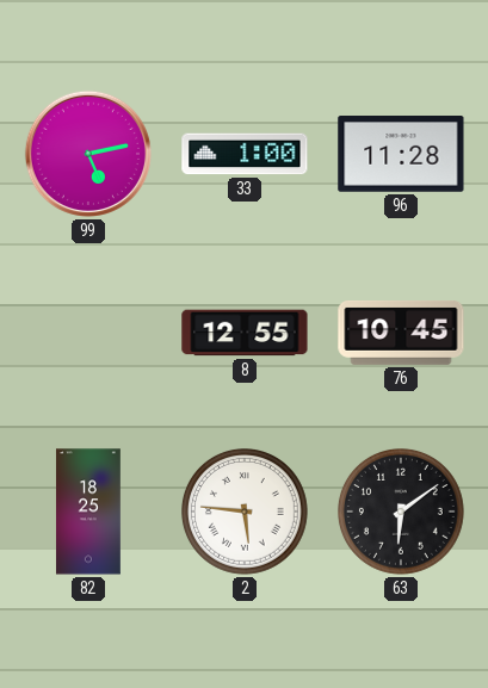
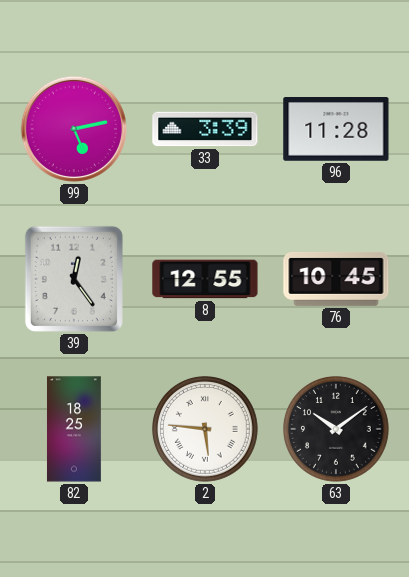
33: 1:00 -> 3:39
39: none -> 12:24
63: 6:09 -> 10:09
